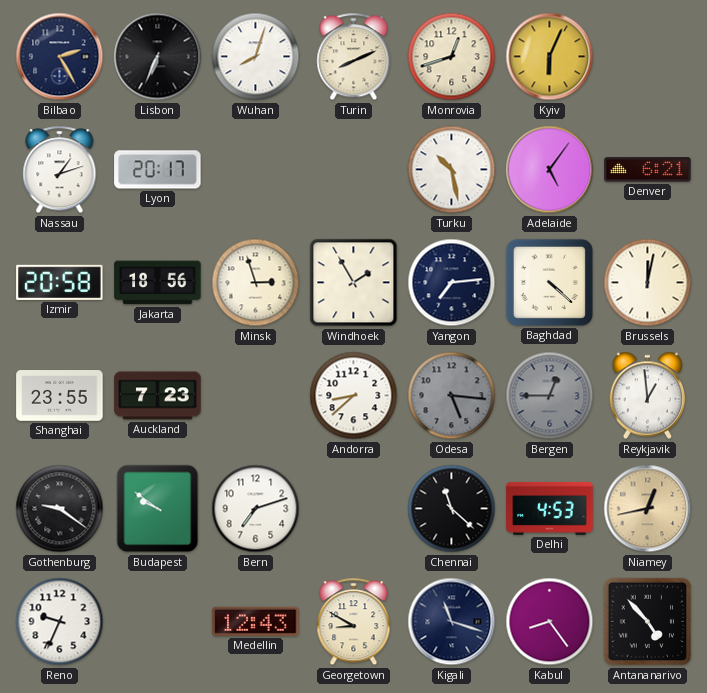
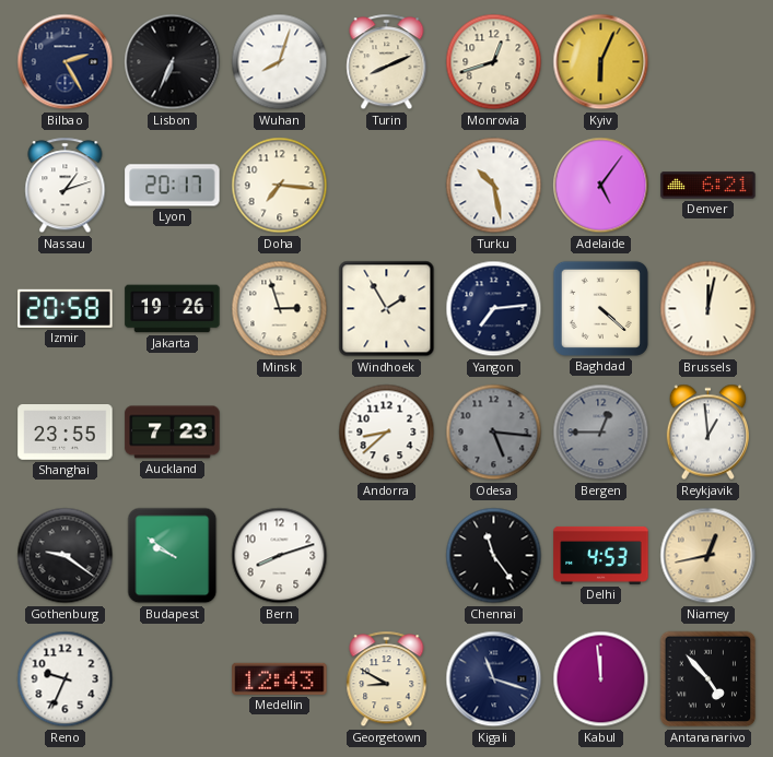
Doha: none -> 7:16
Jakarta: 18:56 -> 19:26
Bern: 7:12 -> 8:12
Chennai: 11:22 -> 11:24
Kabul: 8:24 -> 11:59
